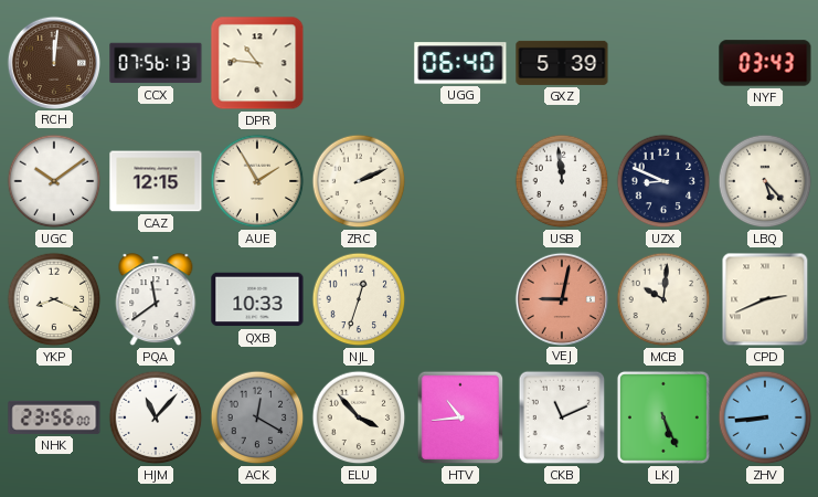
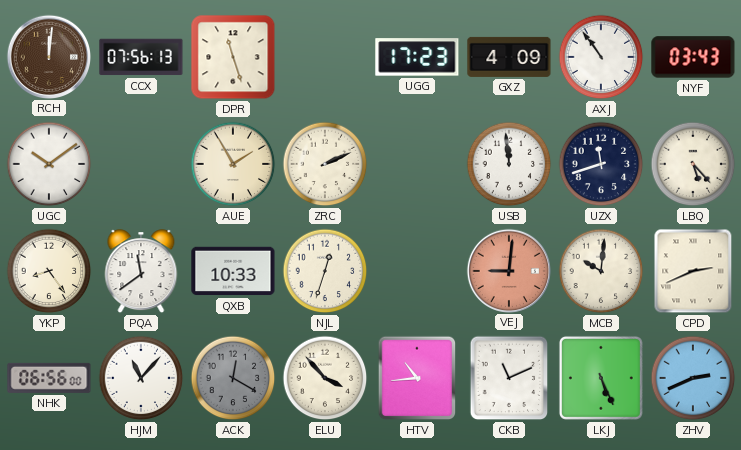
DPR: 10:46 -> 11:27
UGG: 06:40 -> 17:23
GXZ: 5:39 -> 4:09
AXJ: none -> 10:54
CAZ: 12:15 -> none
UZX: 8:49 -> 11:42
YKP: 8:19 -> 8:24
VEJ: 9:02 -> 9:01
NHK: 23:56 -> 06:56
ZHV: 8:44 -> 2:41
